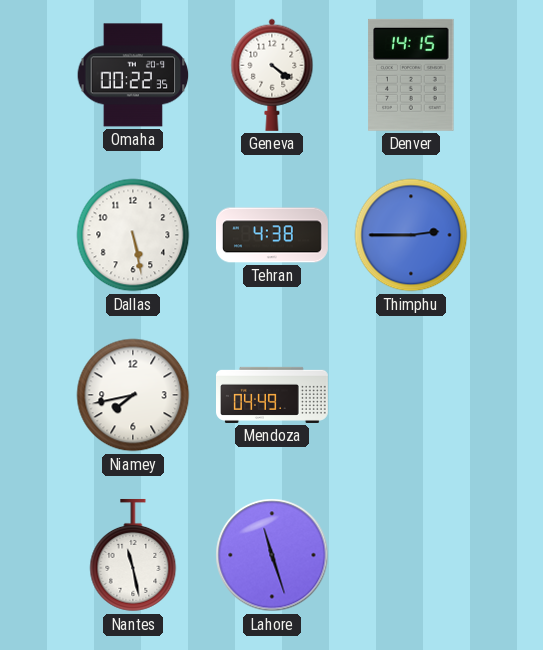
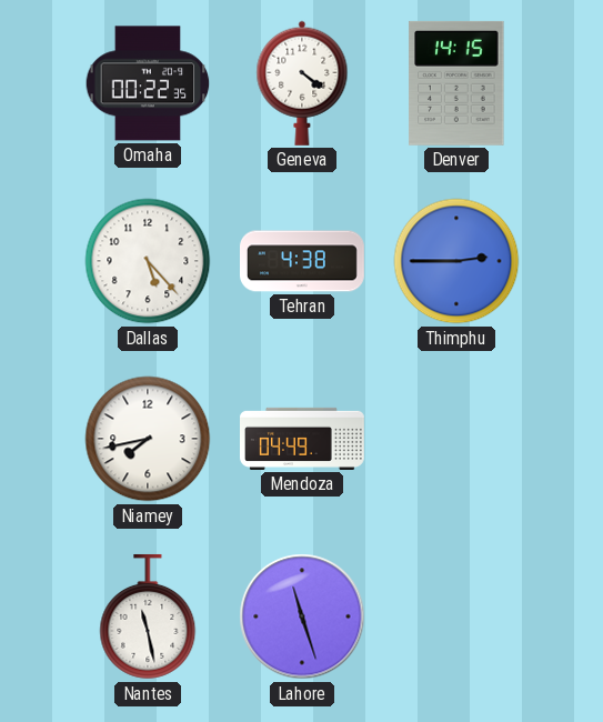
Dallas: 5:28 -> 5:23
